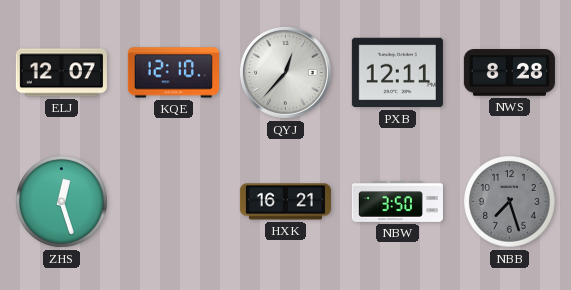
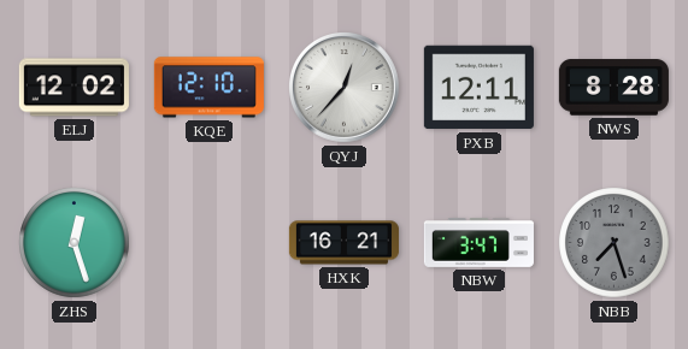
ELJ: 12:07 -> 12:02
NBW: 3:50 -> 3:47
